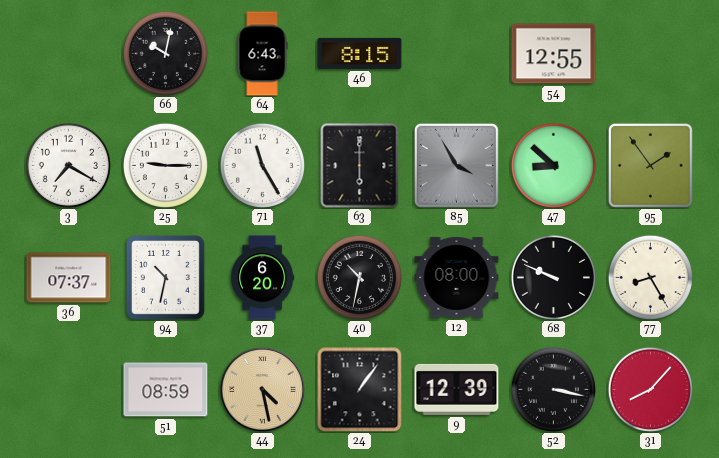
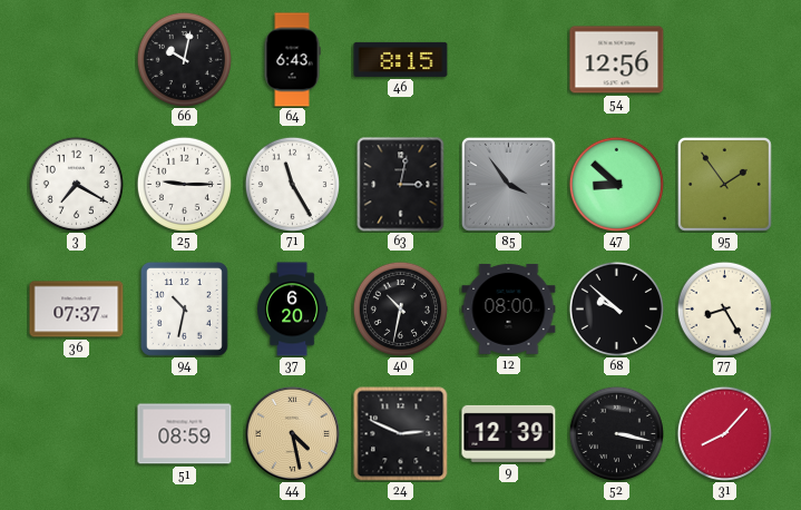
54: 12:55 -> 12:56
63: 6:00 -> 3:02
85: 3:55 -> 3:54
68: 9:49 -> 9:52
24: 1:06 -> 2:49
